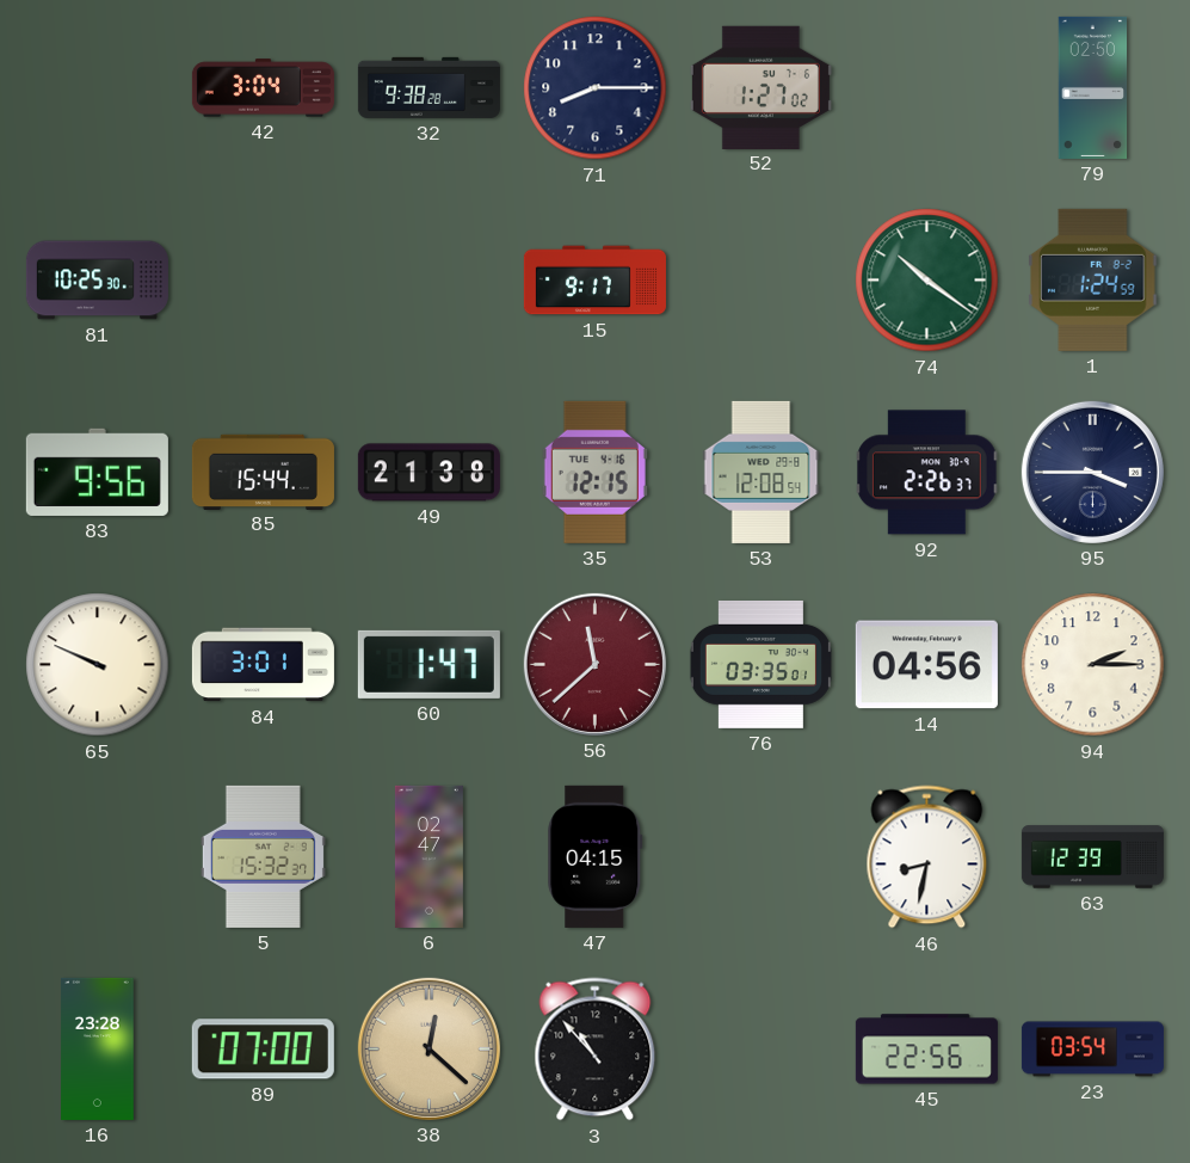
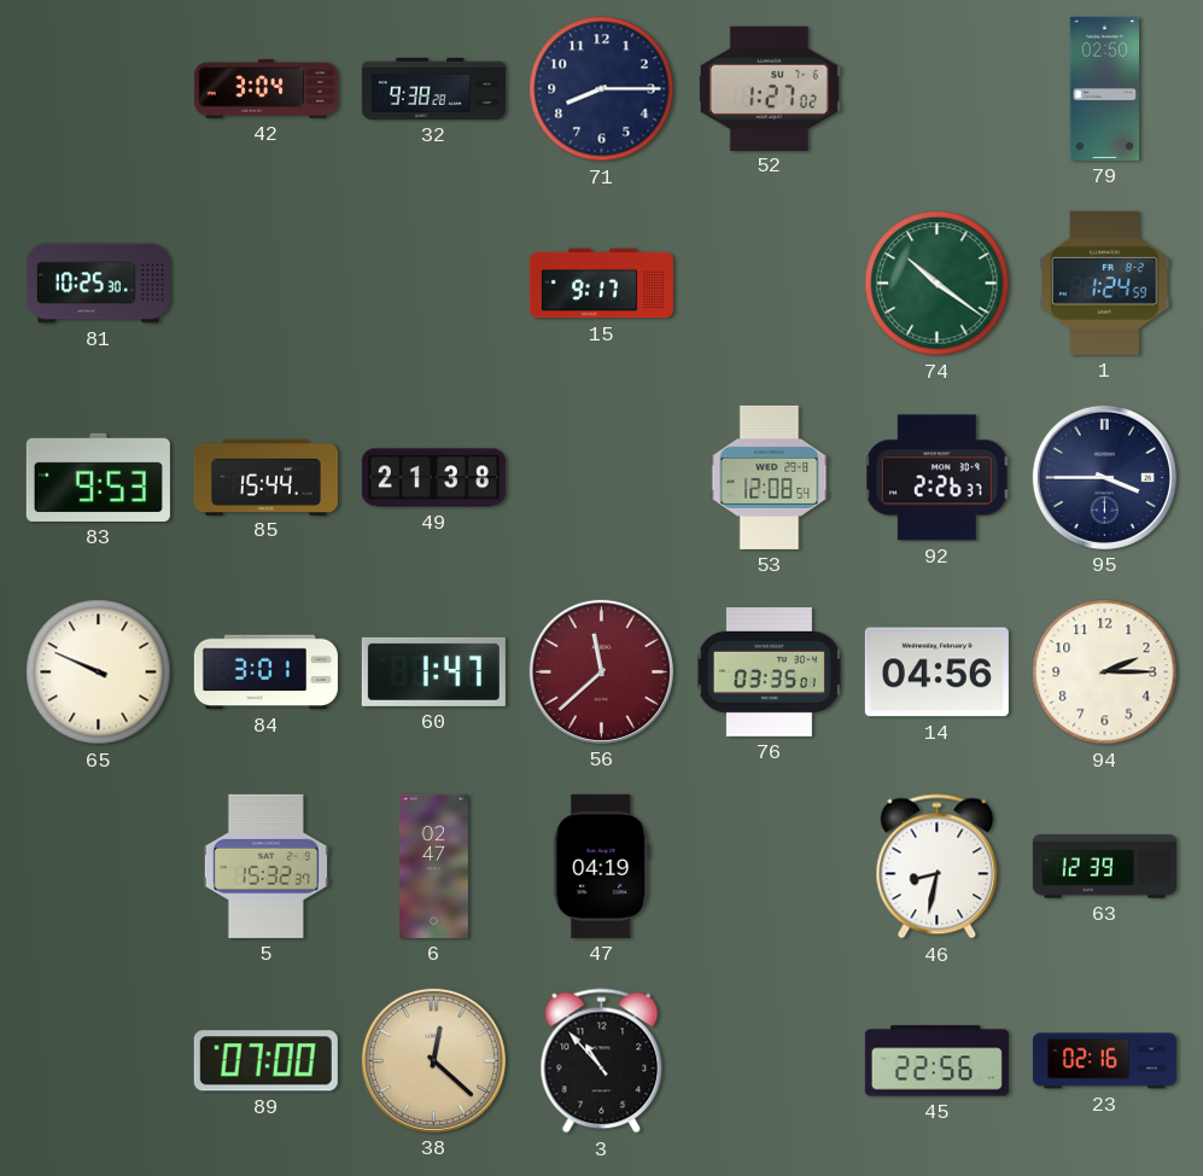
83: 9:56 -> 9:53
35: 12:15 -> none
47: 04:15 -> 04:19
16: 23:28 -> none
23: 03:54 -> 02:16
